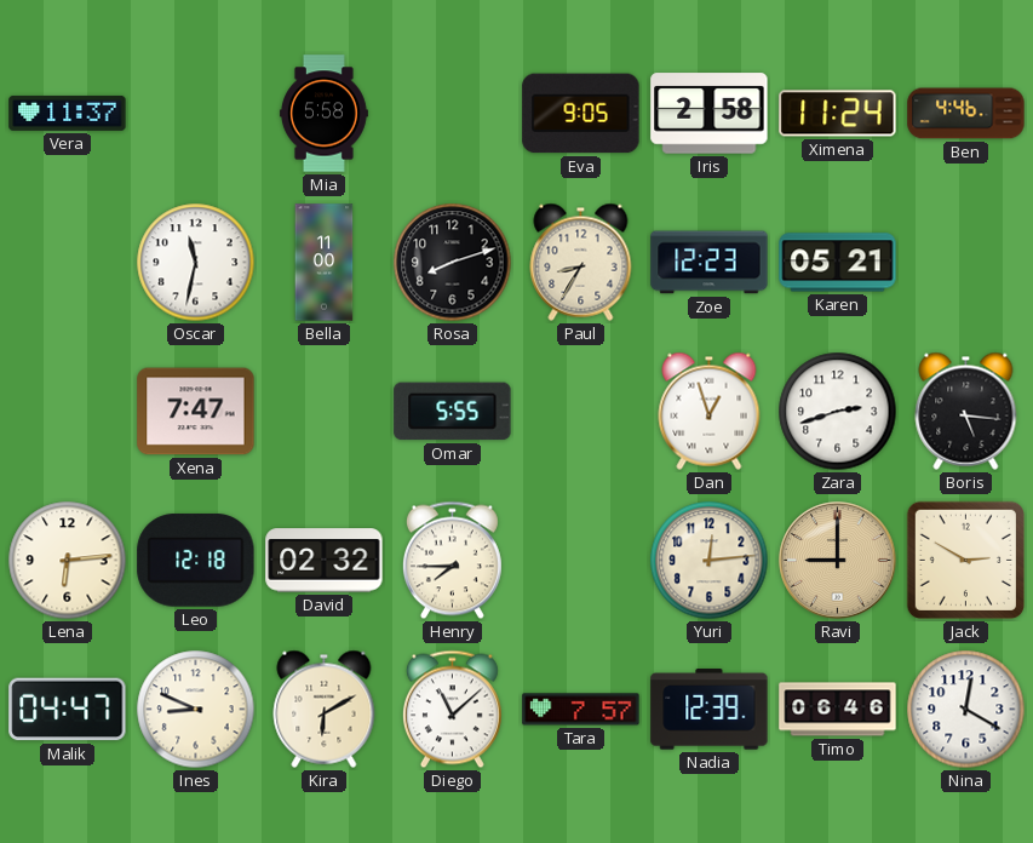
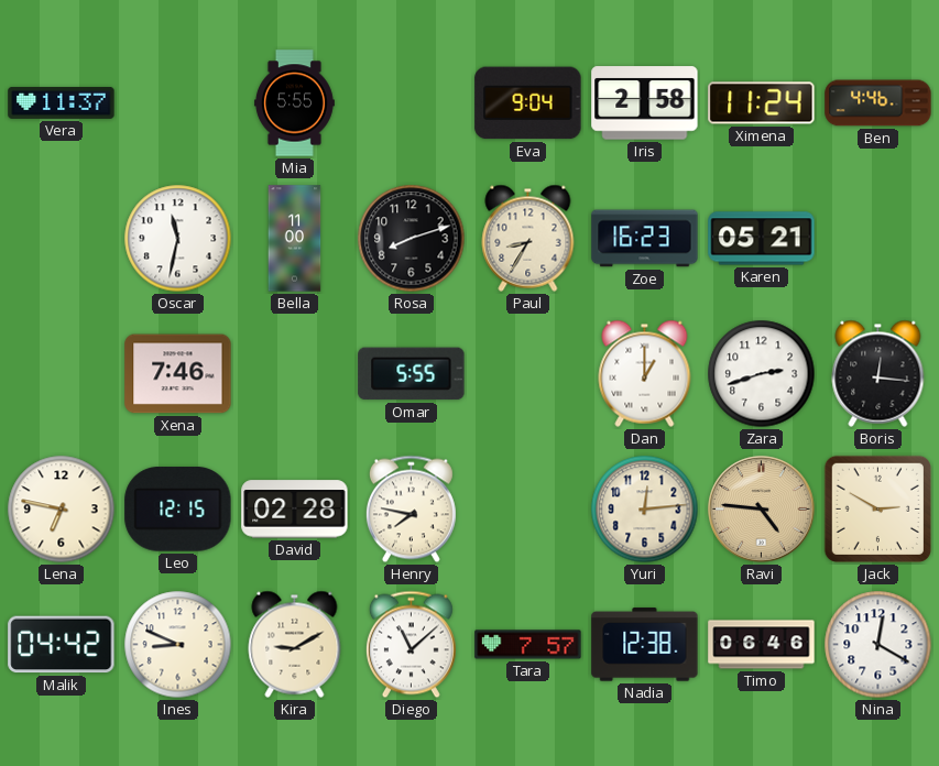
Mia: 5:58 -> 5:55
Eva: 9:05 -> 9:04
Zoe: 12:23 -> 16:23
Xena: 7:47 -> 7:46
Dan: 12:57 -> 1:00
Boris: 5:16 -> 12:16
Lena: 6:14 -> 6:47
Leo: 12:18 -> 12:15
David: 02:32 -> 02:28
Henry: 7:45 -> 7:47
Ravi: 9:00 -> 4:46
Malik: 04:47 -> 04:42
Kira: 6:10 -> 9:10
Nadia: 12:39 -> 12:38
